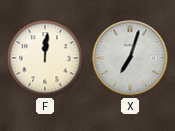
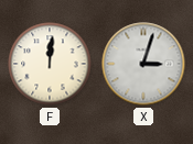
X: 7:03 -> 3:03
